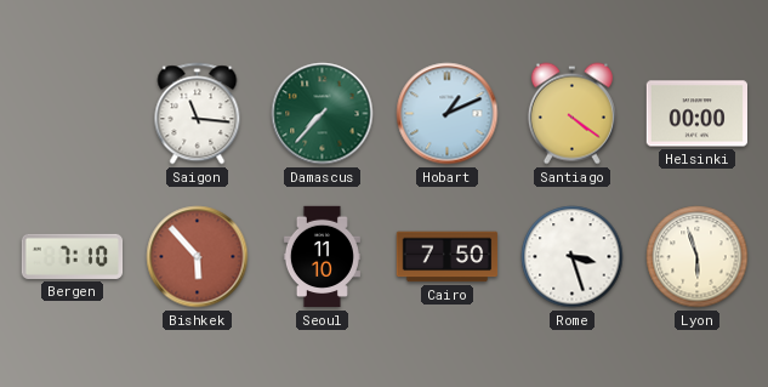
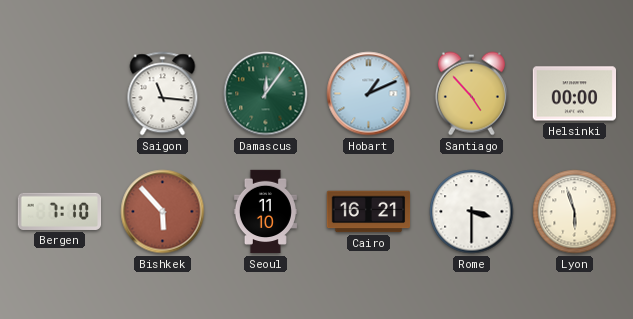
Damascus: 7:37 -> 12:06
Santiago: 4:21 -> 4:53
Cairo: 7:50 -> 16:21
Rome: 3:27 -> 3:30
